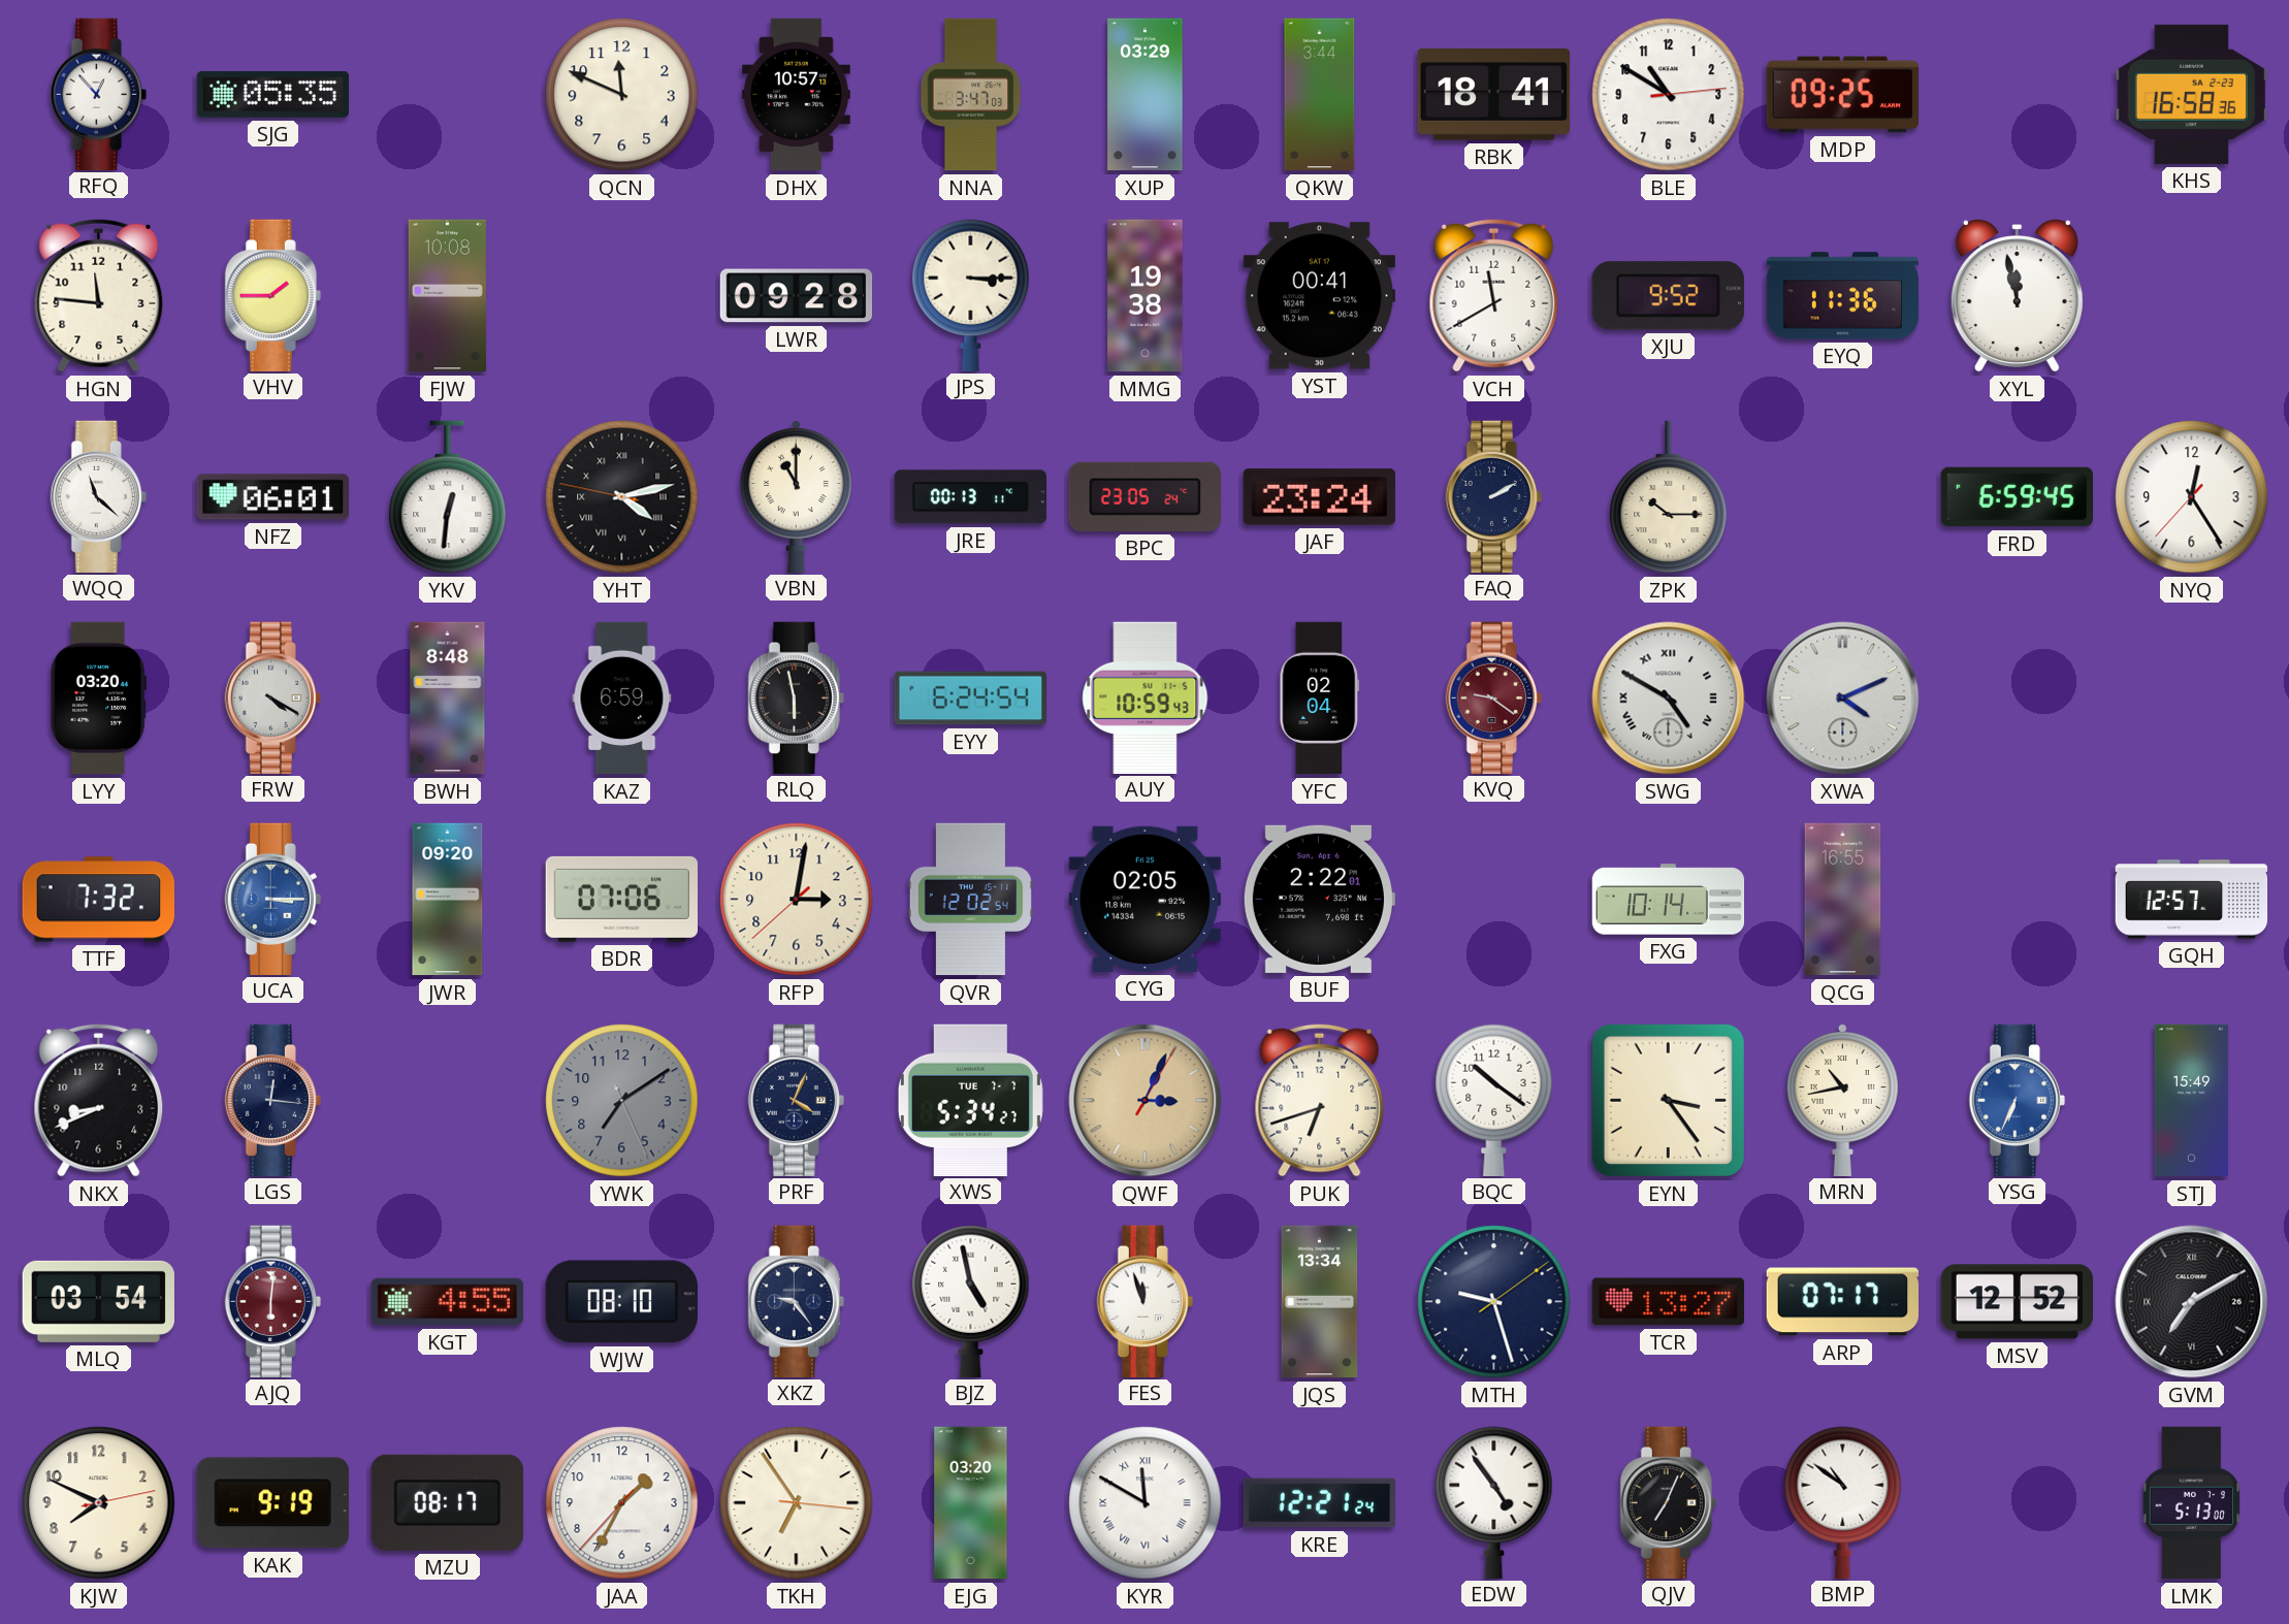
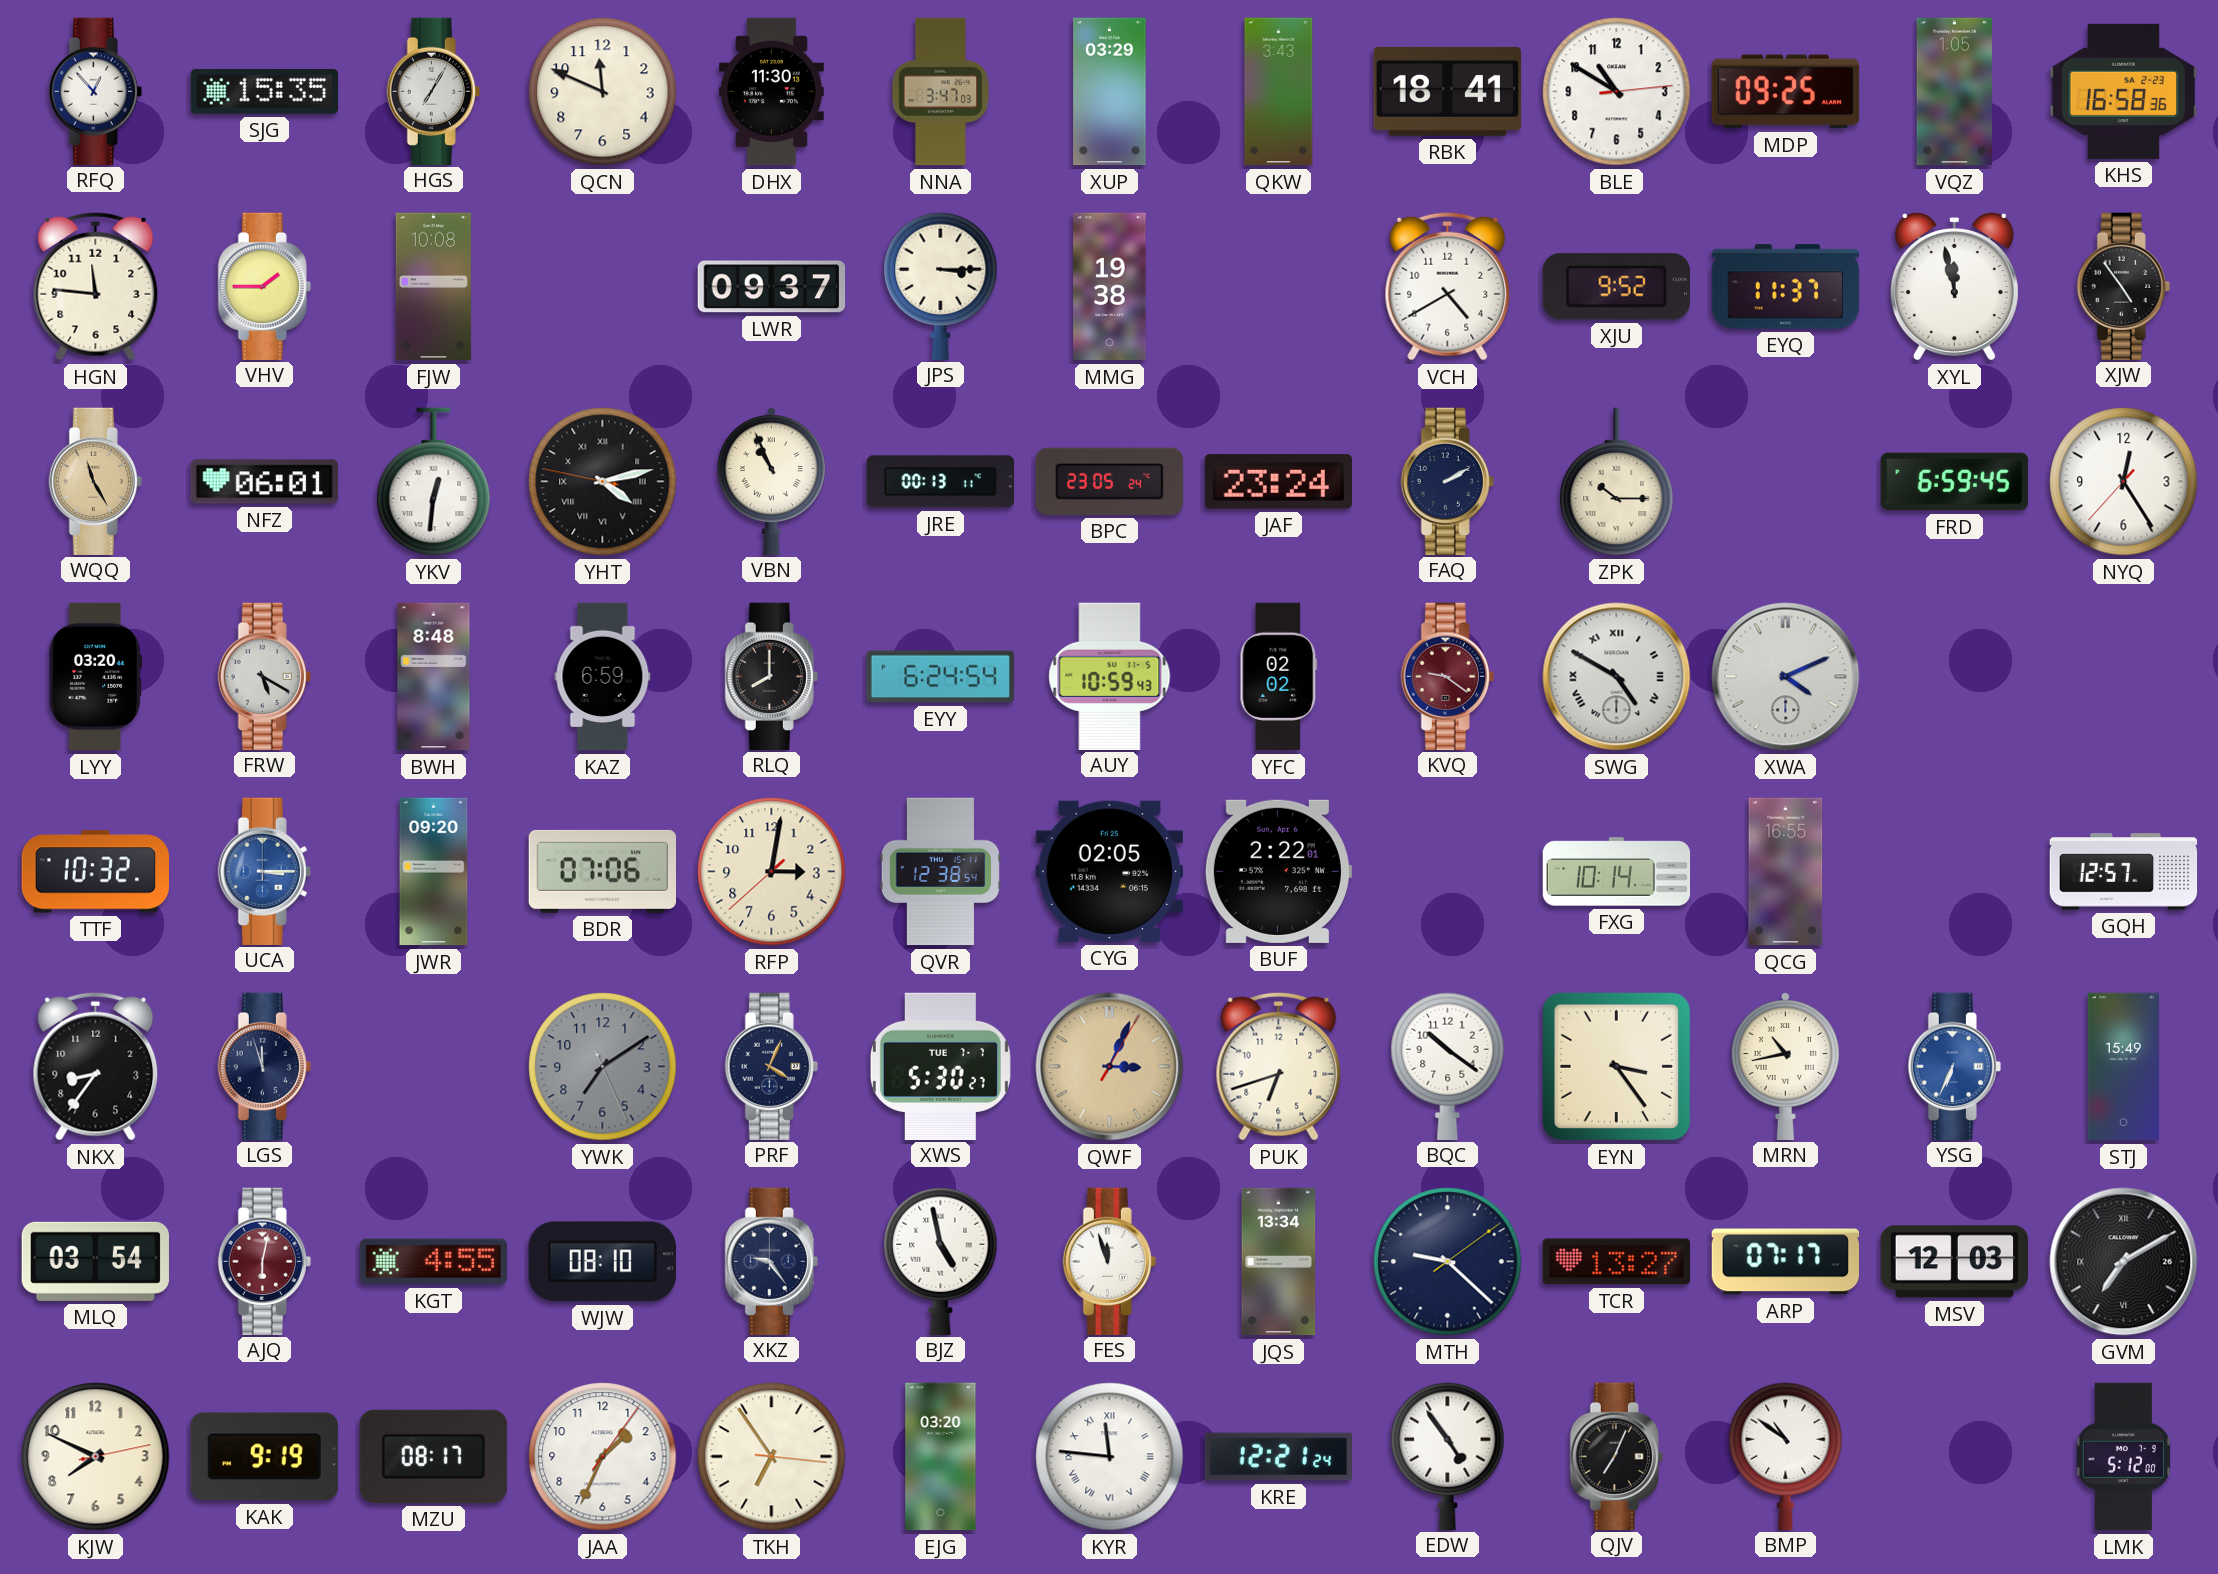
SJG: 05:35 -> 15:35
HGS: none -> 7:05
DHX: 10:57 -> 11:30
QKW: 3:44 -> 3:43
VQZ: none -> 1:05
LWR: 09:28 -> 09:37
YST: 00:41 -> none
VCH: 11:40 -> 4:40
EYQ: 11:36 -> 11:37
XJW: none -> 4:54
WQQ: 11:22 -> 11:25
WQQ dial: white -> champagne
VBN: 11:00 -> 10:56
FRW: 4:20 -> 5:20
RLQ: 5:58 -> 8:00
YFC: 02:04 -> 02:02
TTF: 7:32 -> 10:32
QVR: 12:02 -> 12:38
NKX: 8:41 -> 8:36
LGS: 12:16 -> 11:57
XWS: 5:34 -> 5:30
AJQ: 6:01 -> 6:02
MTH: 9:27 -> 9:22
MSV: 12:52 -> 12:03
JAA: 1:34:37 -> 1:34:06
KYR: 11:50 -> 11:46
LMK: 5:13 -> 5:12
